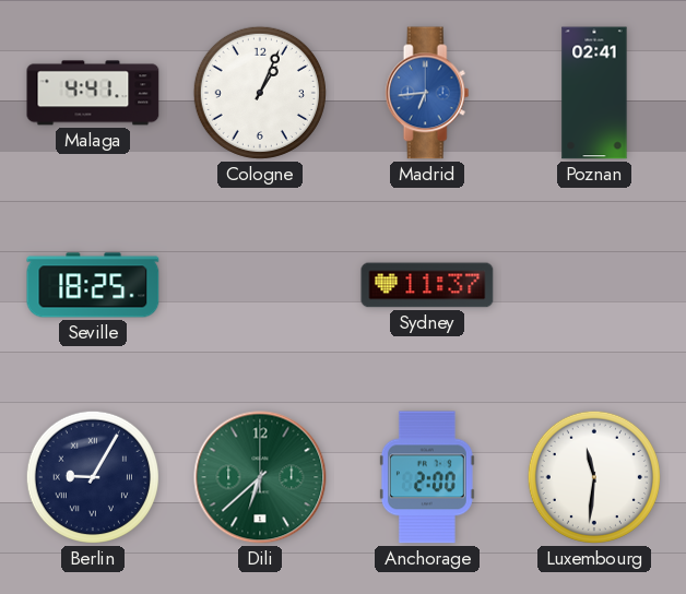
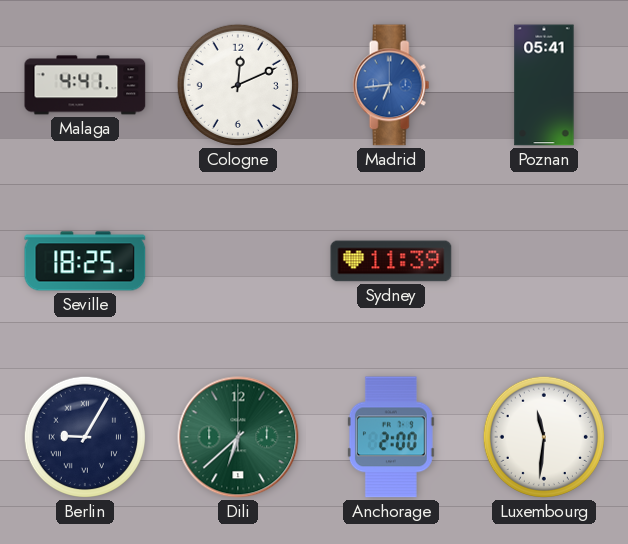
Cologne: 1:04 -> 12:11
Poznan: 02:41 -> 05:41
Sydney: 11:37 -> 11:39
